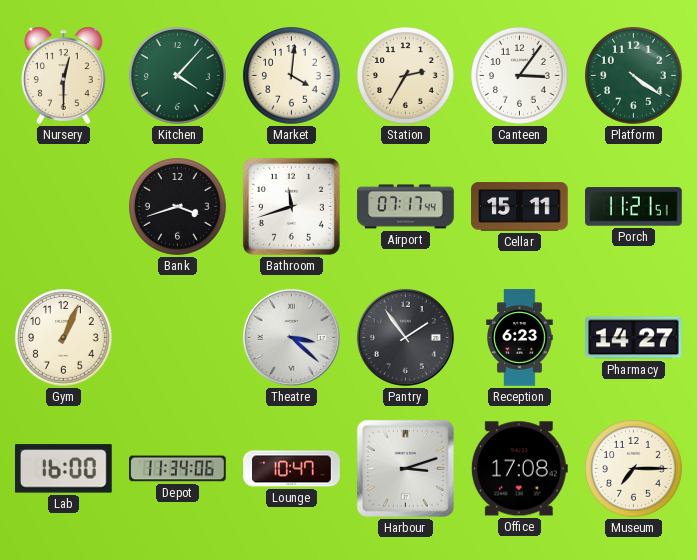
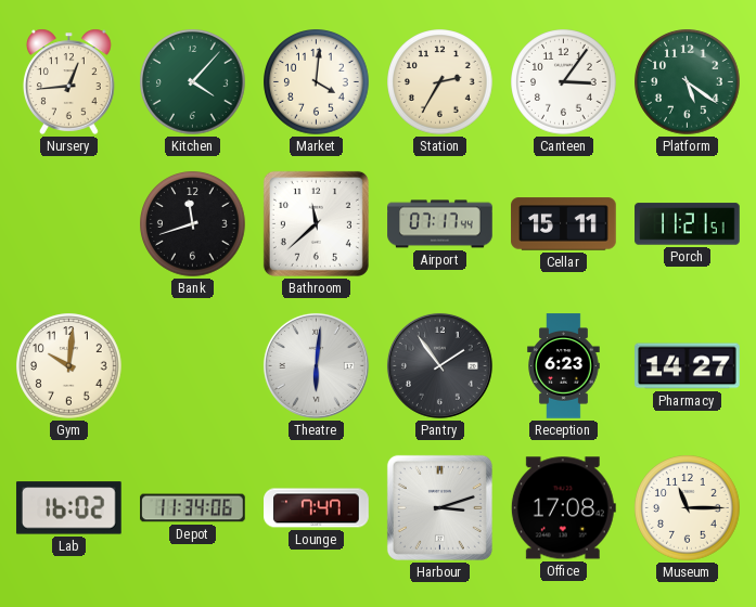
Nursery: 12:30 -> 12:44
Platform: 4:21 -> 5:21
Bank: 3:42 -> 11:42
Bathroom: 11:42 -> 11:38
Gym: 1:04 -> 10:01
Theatre: 3:22 -> 6:01
Lab: 16:00 -> 16:02
Lounge: 10:47 -> 7:47
Museum: 7:15 -> 11:15
